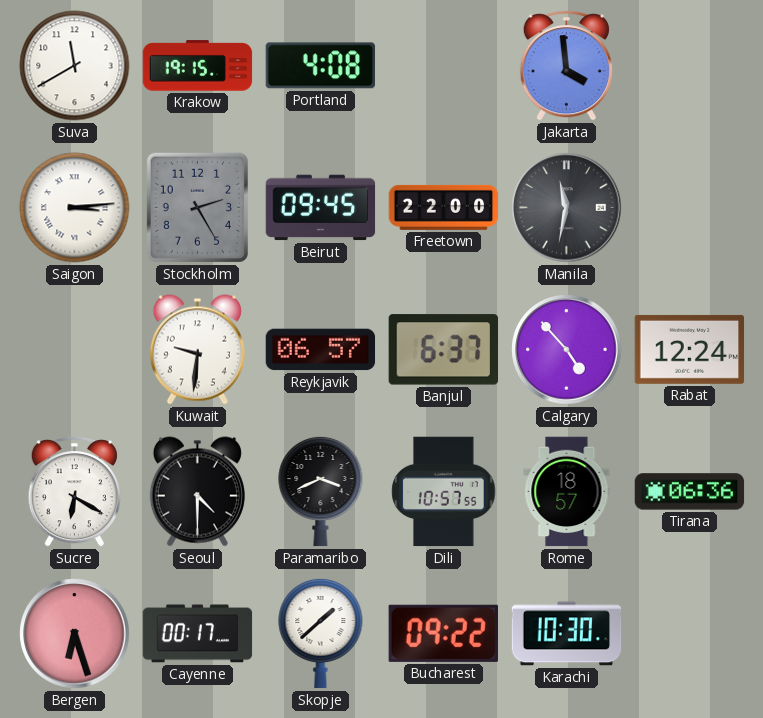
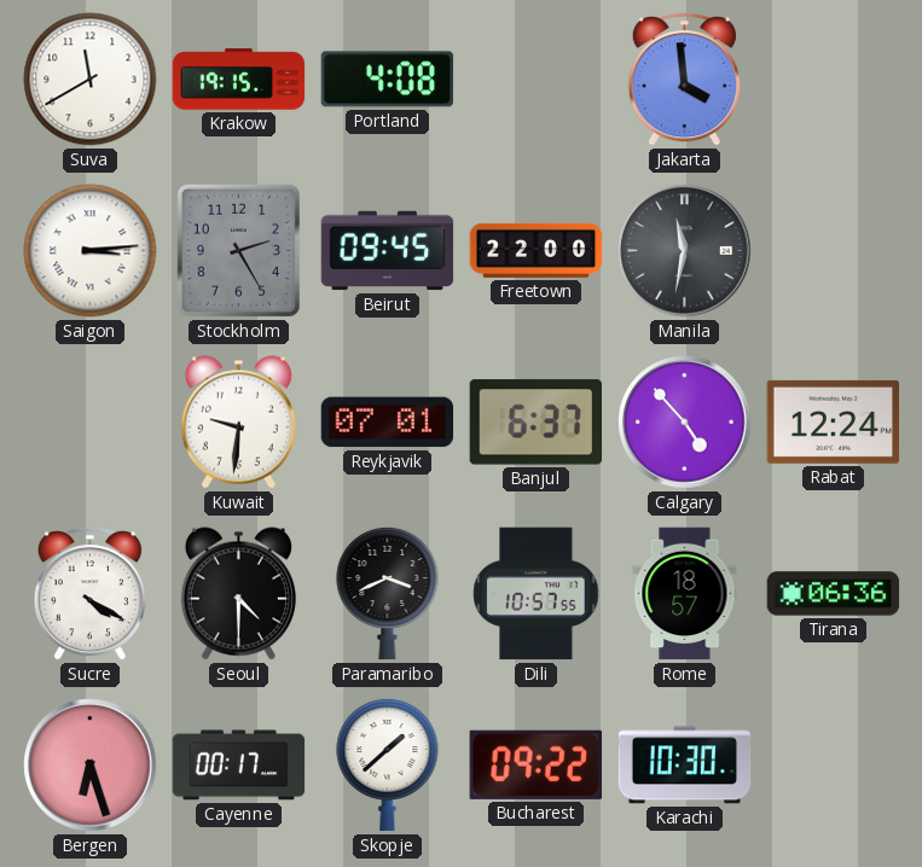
Reykjavik: 06:57 -> 07:01
Sucre: 6:20 -> 4:20
